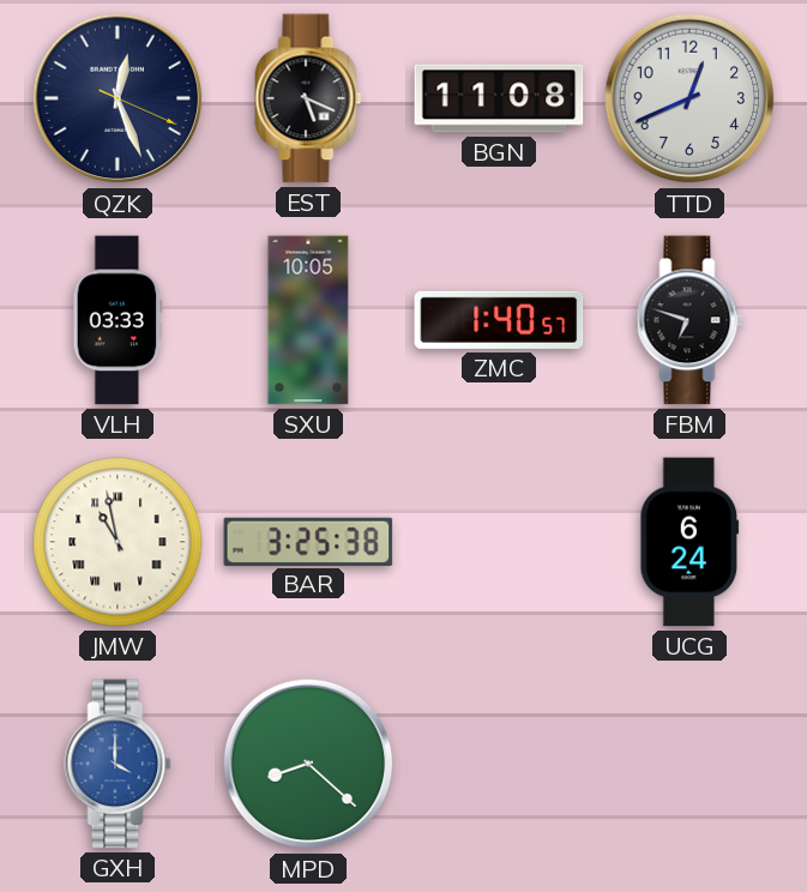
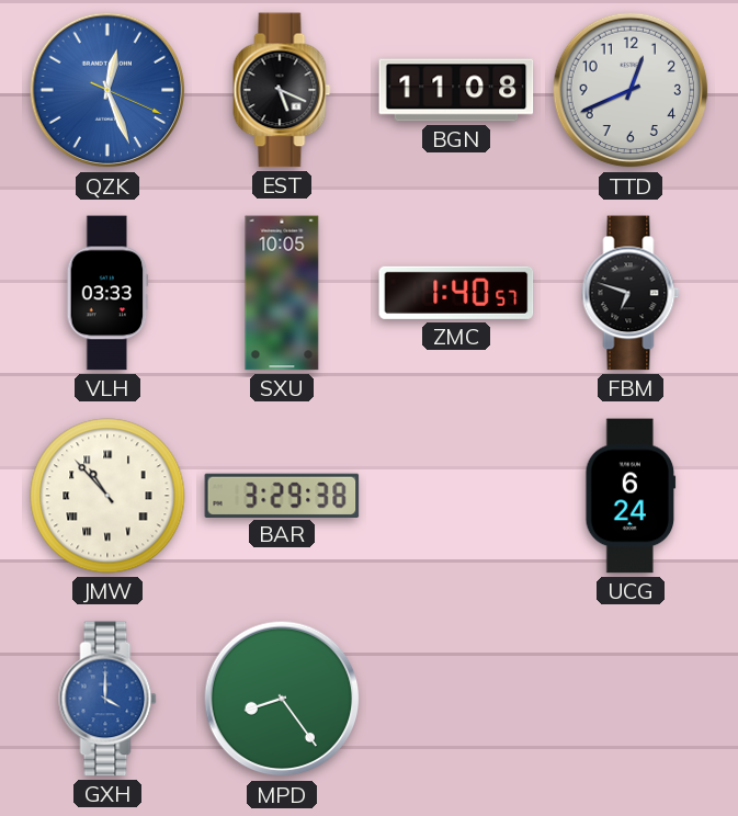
QZK dial: navy -> blue
JMW: 10:58 -> 10:53
BAR: 3:25 -> 3:29
MPD: 8:22 -> 8:24
